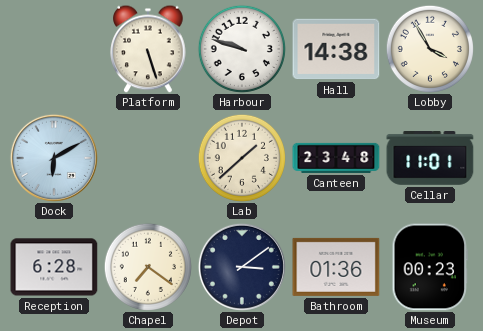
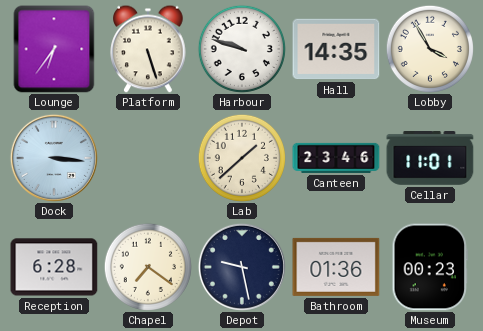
Lounge: none -> 6:36
Hall: 14:38 -> 14:35
Dock: 6:10 -> 3:16
Canteen: 23:48 -> 23:46
Depot: 3:09 -> 9:28
